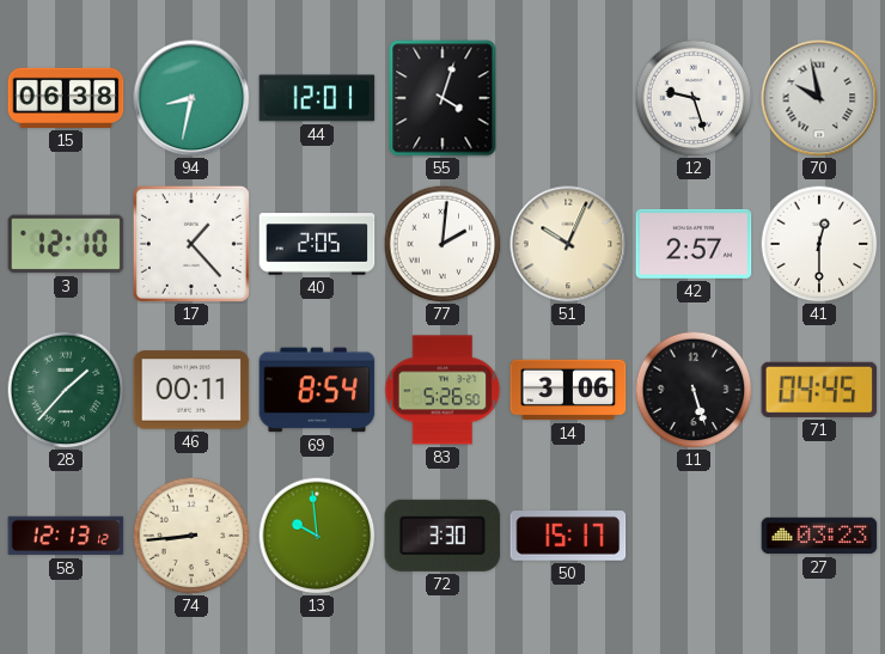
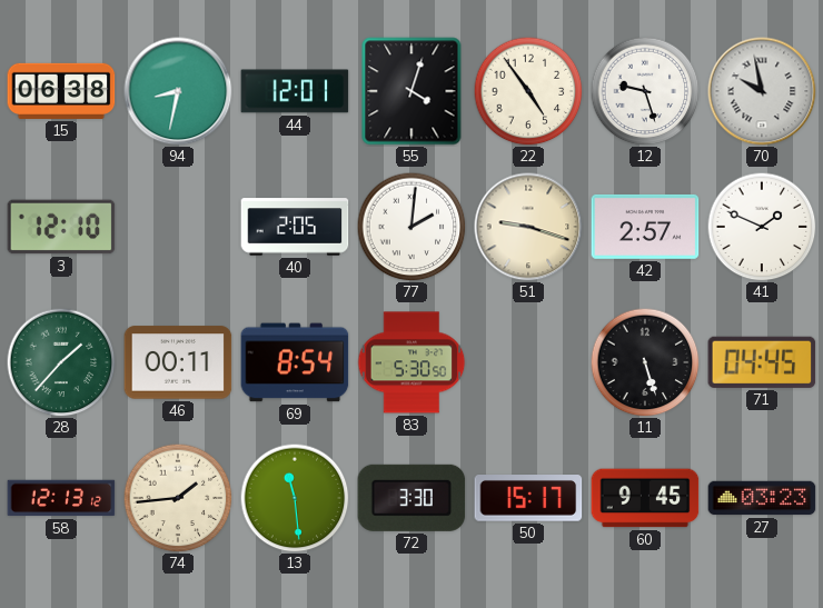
22: none -> 4:54
17: 1:23 -> none
51: 10:04 -> 9:18
41: 12:30 -> 1:49
83: 5:26 -> 5:30
14: 3:06 -> none
74: 8:44 -> 1:44
13: 9:59 -> 11:29
60: none -> 9:45
